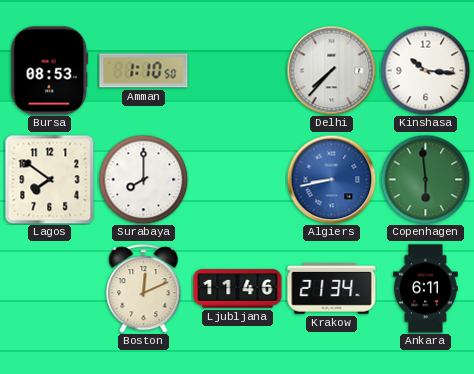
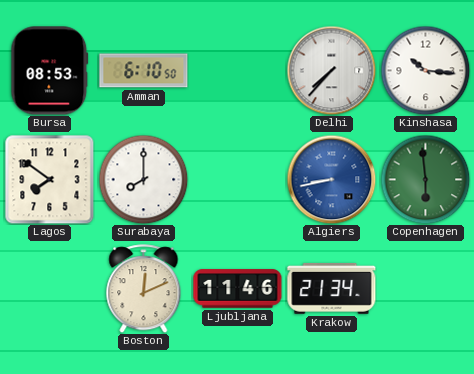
Amman: 1:10 -> 6:10
Ankara: 6:11 -> none
